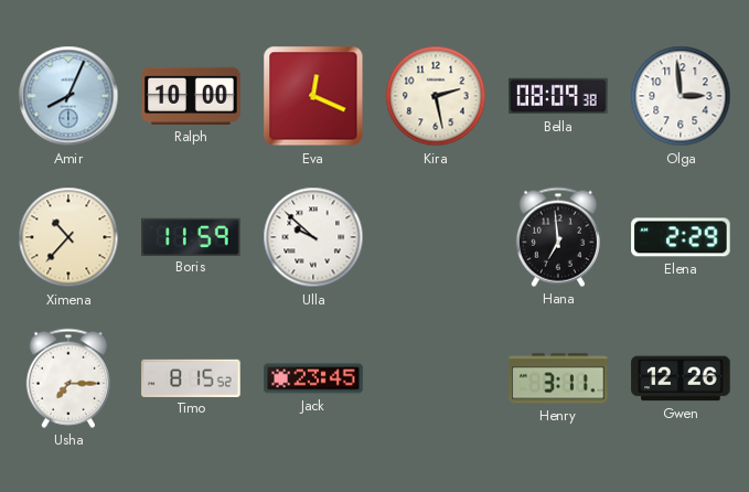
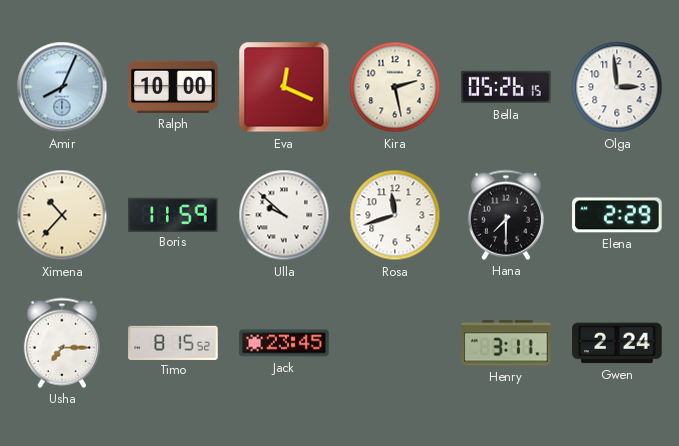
Bella: 08:09 -> 05:26
Rosa: none -> 11:42
Hana: 6:59 -> 7:30
Gwen: 12:26 -> 2:24
